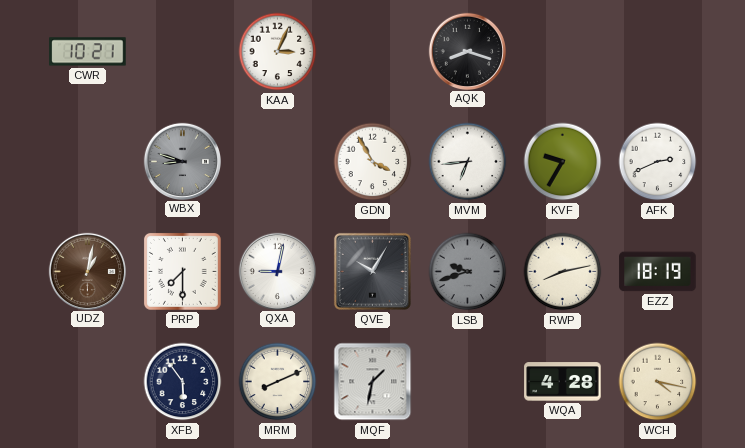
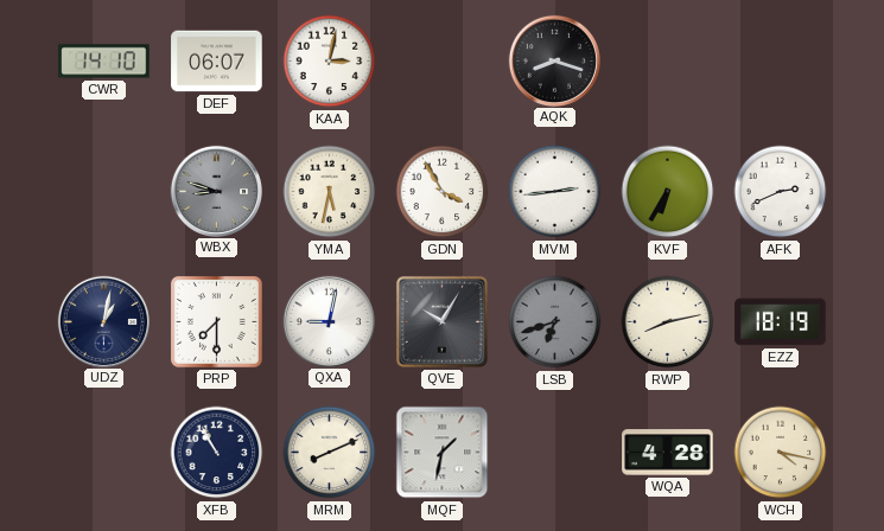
CWR: 10:21 -> 14:10
DEF: none -> 06:07
KAA: 3:04 -> 3:02
YMA: none -> 5:32
MVM: 6:44 -> 2:44
KVF: 9:35 -> 6:35
UDZ dial: brown -> navy
LSB: 9:42 -> 6:42
XFB: 5:54 -> 10:55
